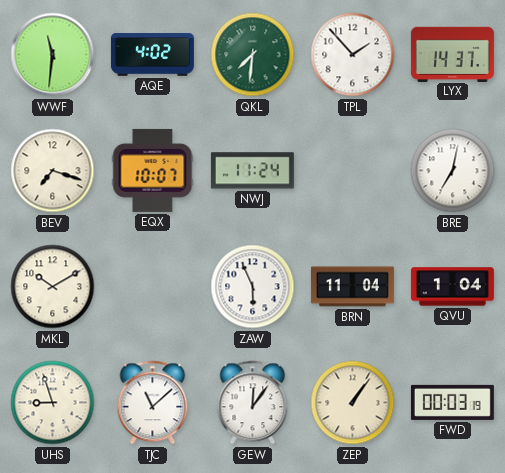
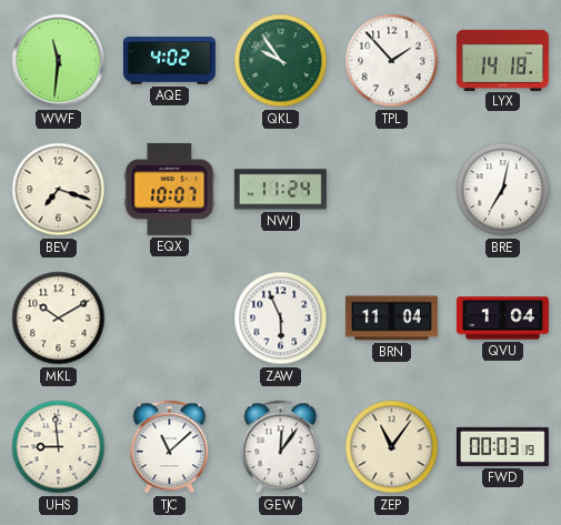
QKL: 7:31 -> 9:54
LYX: 14:37 -> 14:18
UHS: 8:57 -> 8:59
ZEP: 1:06 -> 11:06
